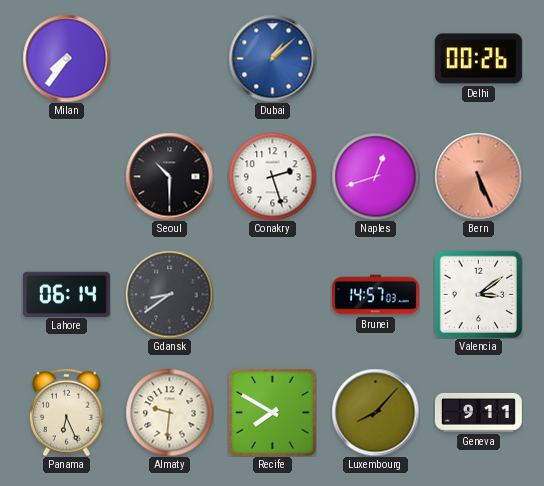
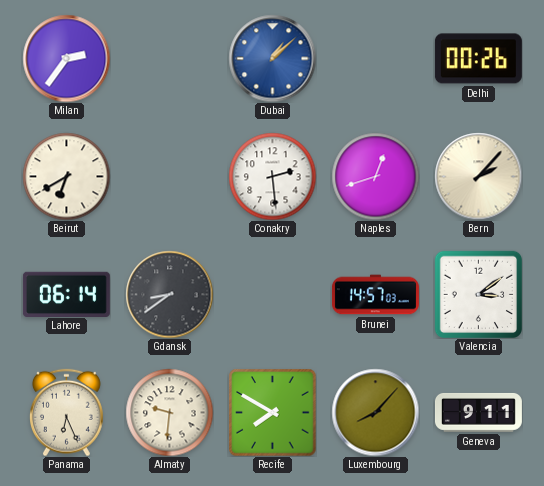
Milan: 7:36 -> 2:36
Beirut: none -> 6:40
Seoul: 10:30 -> none
Conakry: 2:27 -> 2:29
Bern: 5:26 -> 2:07
Bern dial: salmon -> cream
